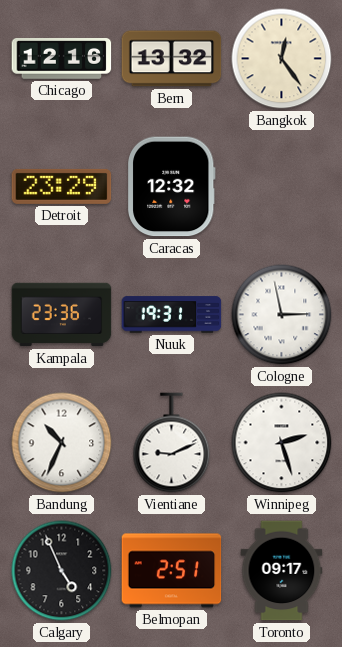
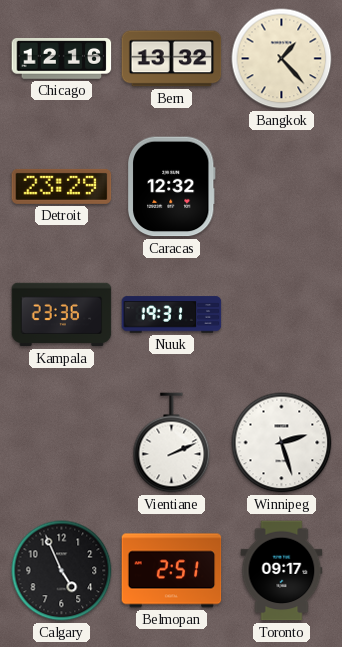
Bangkok: 12:24 -> 1:23
Cologne: 2:58 -> none
Bandung: 10:34 -> none
Vientiane: 9:11 -> 2:11
